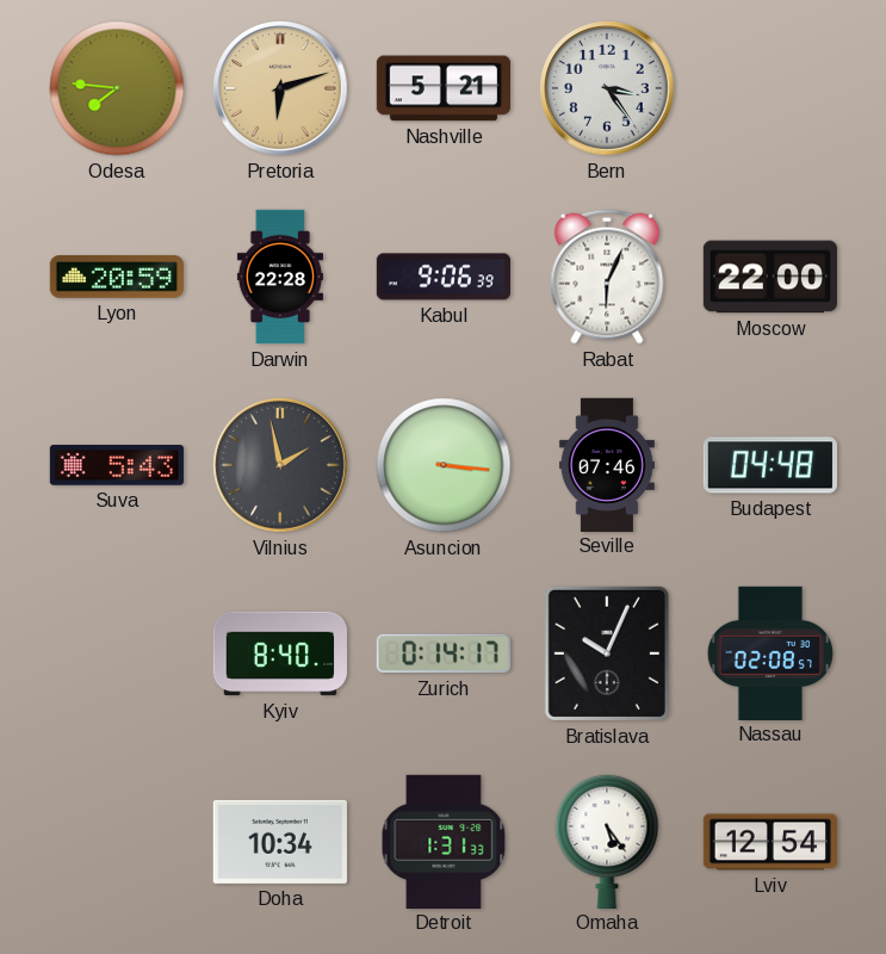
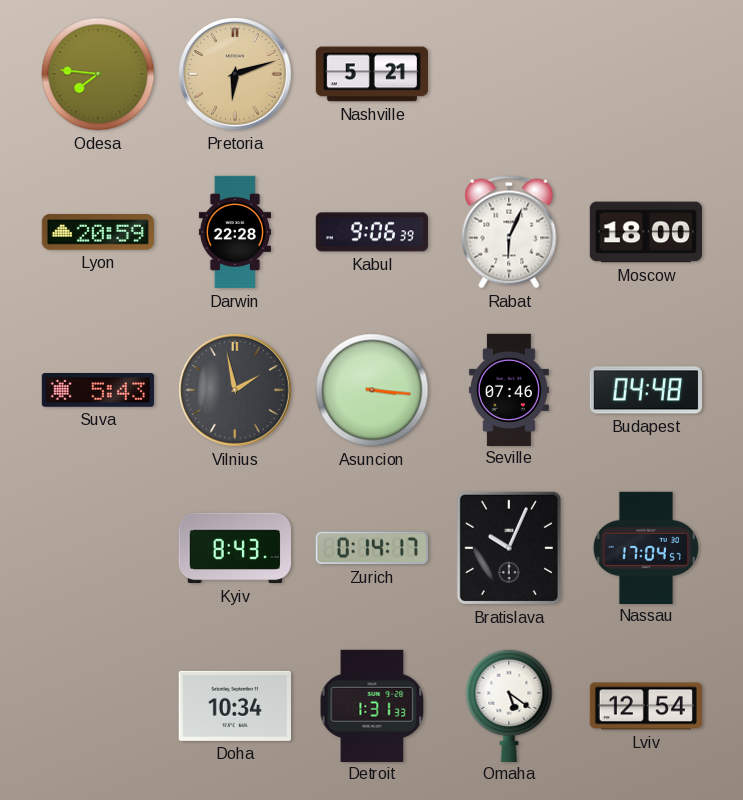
Bern: 3:24 -> none
Moscow: 22:00 -> 18:00
Kyiv: 8:40 -> 8:43
Nassau: 02:08 -> 17:04
Omaha: 5:24 -> 5:21
